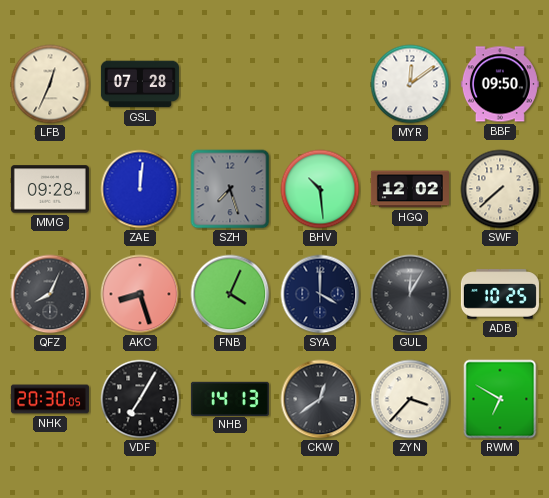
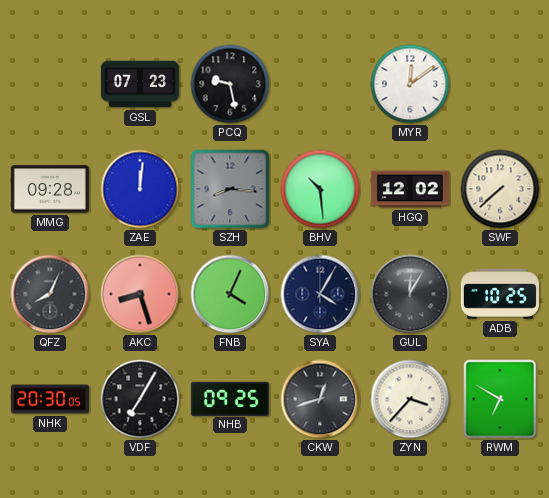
LFB: 12:34 -> none
GSL: 07:28 -> 07:23
PCQ: none -> 9:28
BBF: 09:50 -> none
SZH: 7:27 -> 8:16
SYA: 4:00 -> 4:05
NHB: 14:13 -> 09:25
CKW: 12:39 -> 12:42
